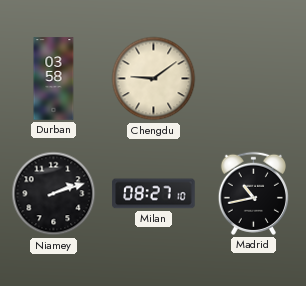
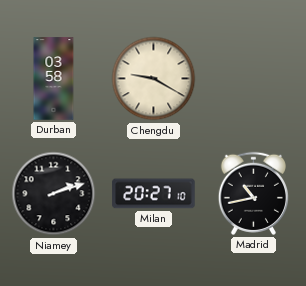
Chengdu: 9:09 -> 9:20
Milan: 08:27 -> 20:27
